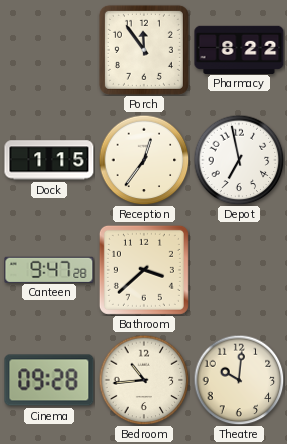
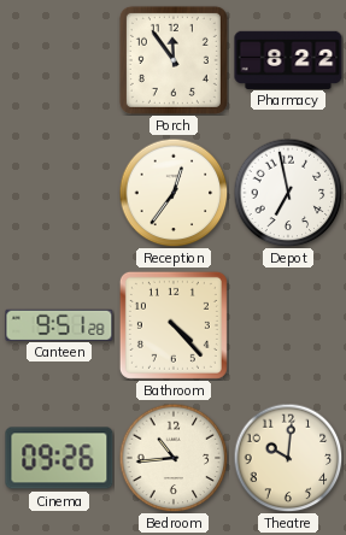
Dock: 1:15 -> none
Canteen: 9:47 -> 9:51
Bathroom: 3:38 -> 4:23
Cinema: 09:28 -> 09:26
